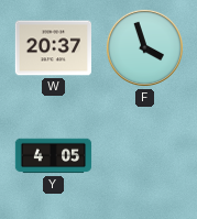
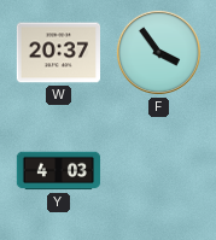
F: 3:57 -> 3:54
Y: 4:05 -> 4:03
